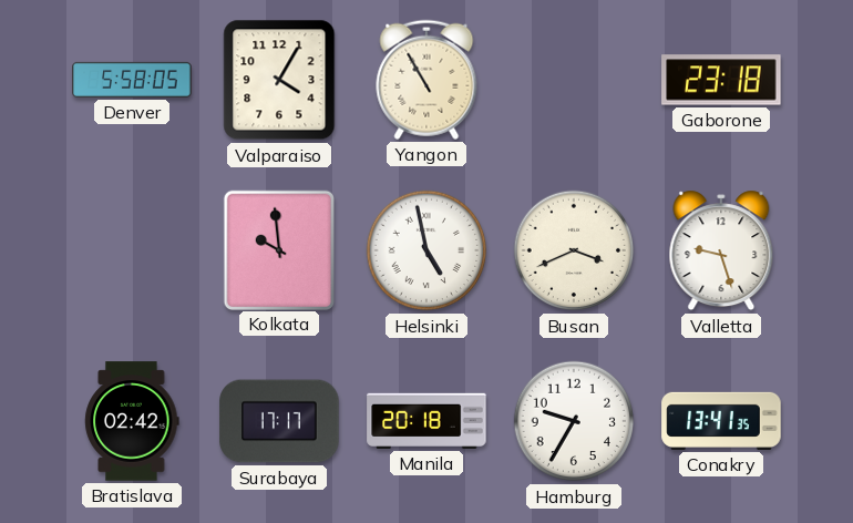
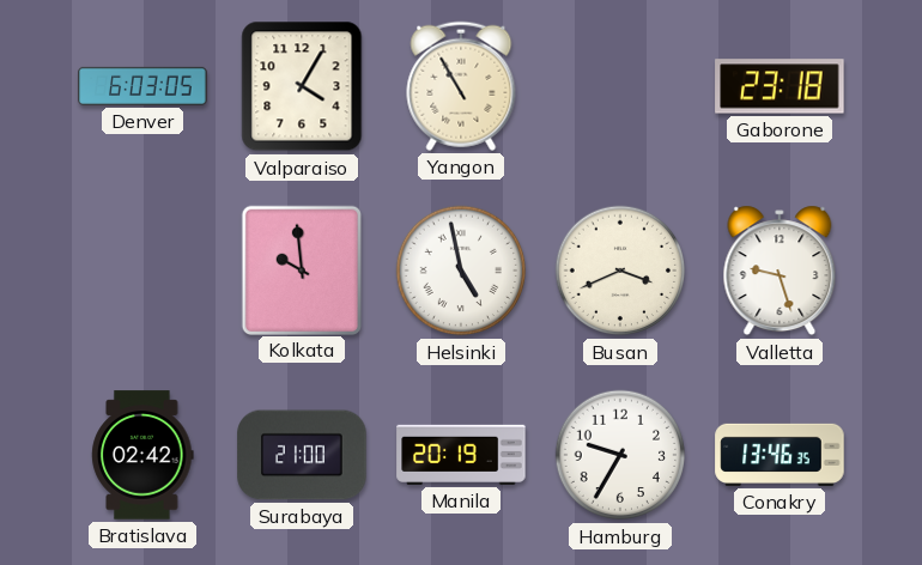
Denver: 5:58 -> 6:03
Surabaya: 17:17 -> 21:00
Manila: 20:18 -> 20:19
Conakry: 13:41 -> 13:46
